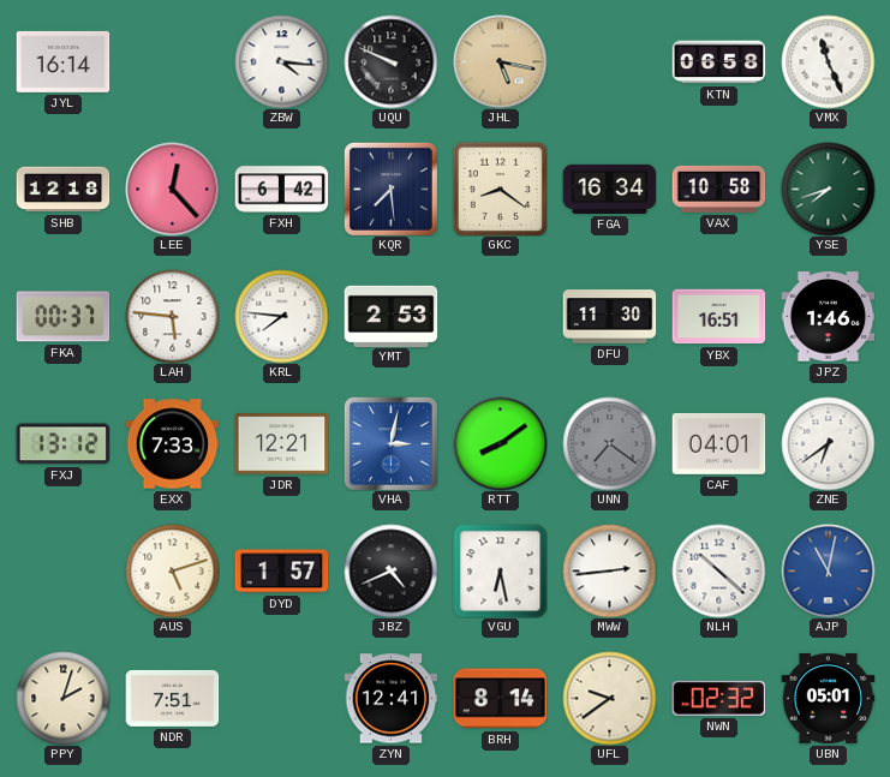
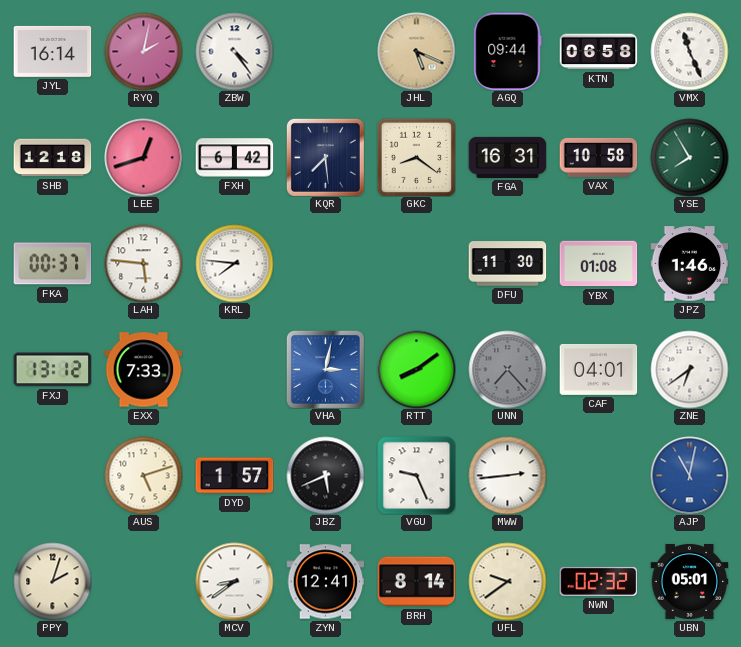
RYQ: none -> 2:02
ZBW: 4:16 -> 4:24
UQU: 9:49 -> none
JHL: 5:17 -> 5:19
AGQ: none -> 09:44
LEE: 12:23 -> 12:42
FGA: 16:34 -> 16:31
YSE: 7:42 -> 7:55
YMT: 2:53 -> none
YBX: 16:51 -> 01:08
JDR: 12:21 -> none
UNN: 7:21 -> 7:23
JBZ: 4:41 -> 5:41
VGU: 6:28 -> 9:26
NLH: 10:22 -> none
NDR: 7:51 -> none
MCV: none -> 8:39
